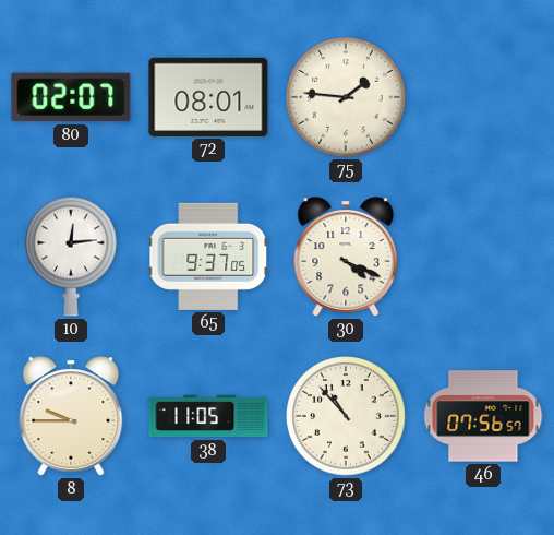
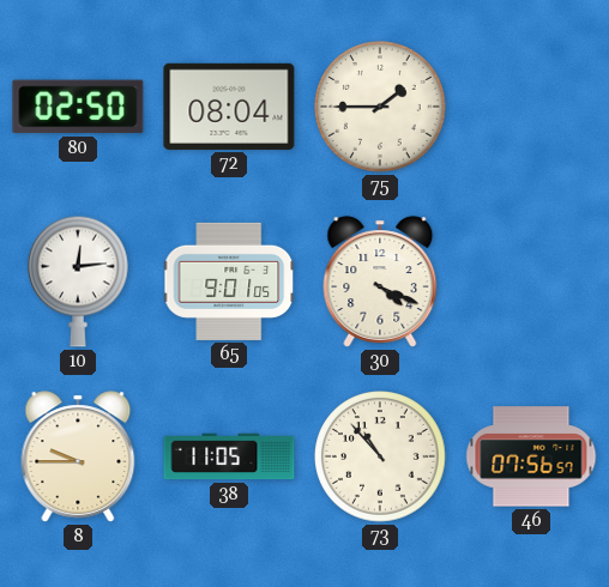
80: 02:07 -> 02:50
72: 08:01 -> 08:04
75: 1:46 -> 1:45
65: 9:37 -> 9:01
